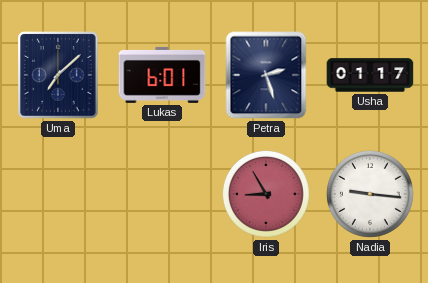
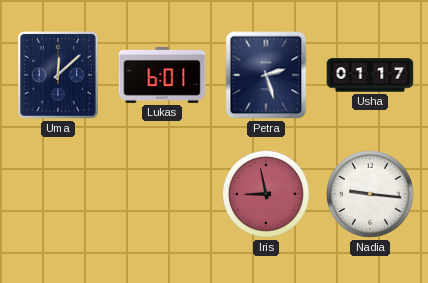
Uma: 7:08 -> 12:08
Iris: 8:55 -> 8:58
